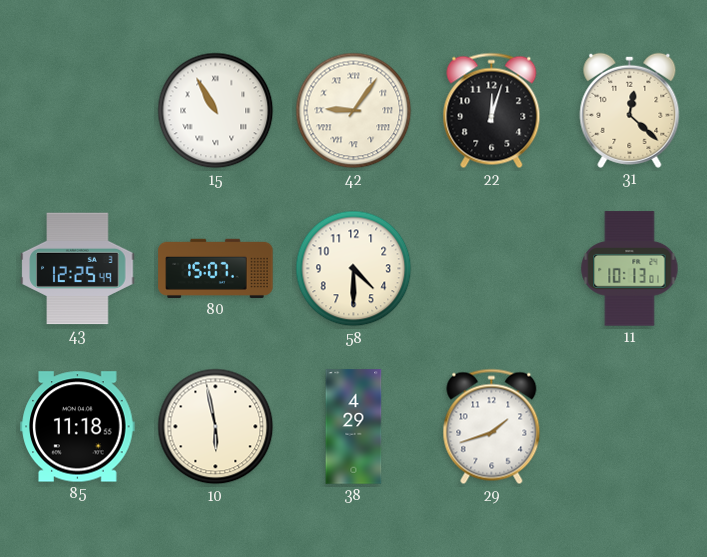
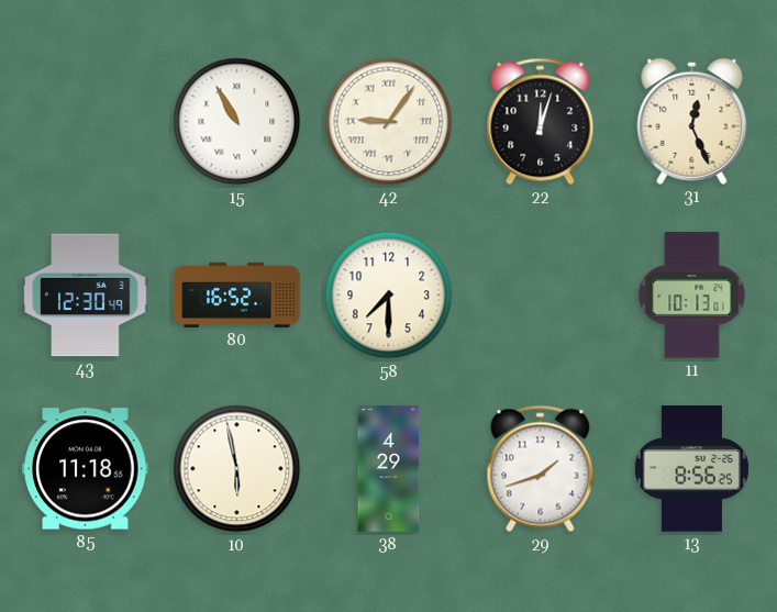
31: 12:22 -> 12:26
43: 12:25 -> 12:30
80: 15:07 -> 16:52
58: 4:30 -> 7:30
13: none -> 8:56
